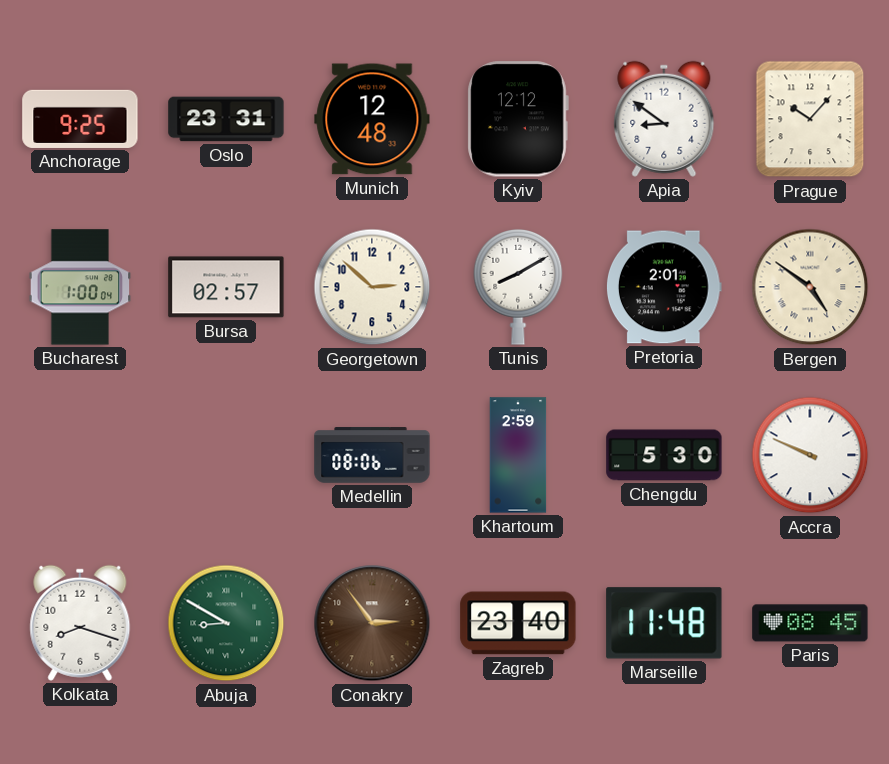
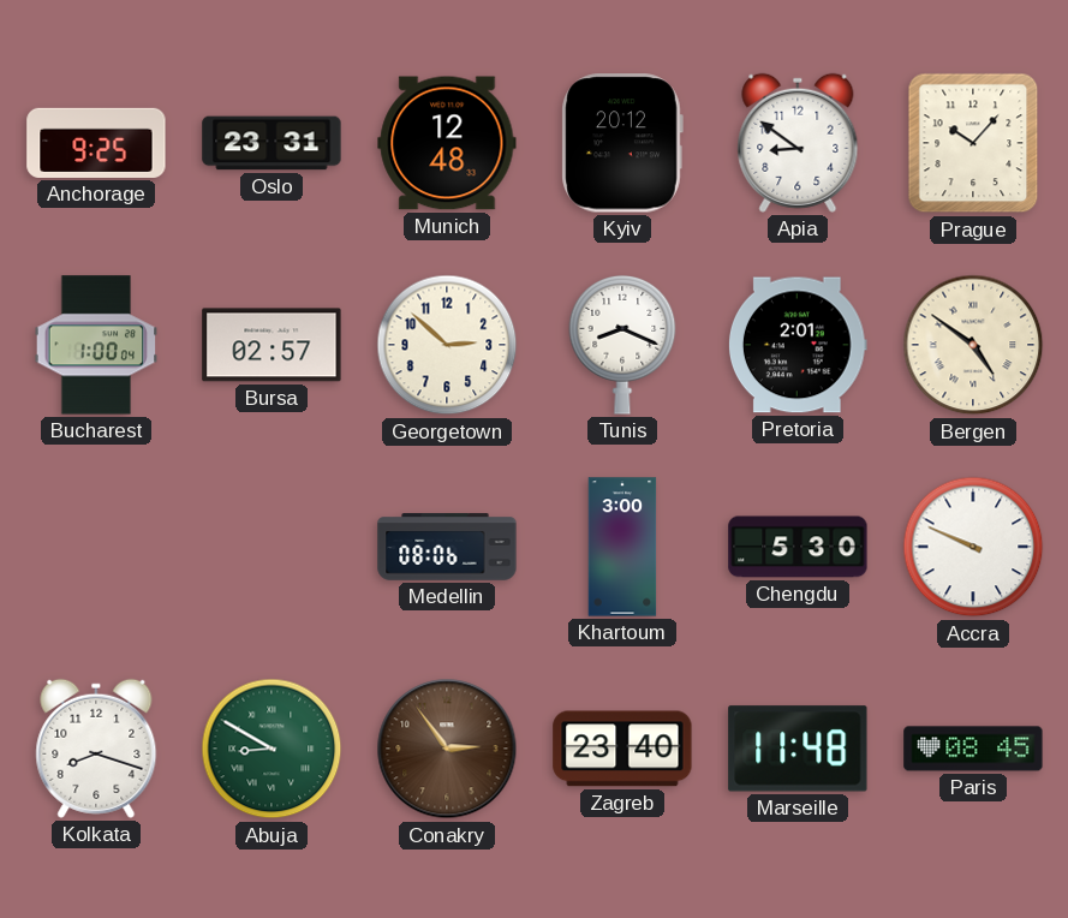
Kyiv: 12:12 -> 20:12
Tunis: 8:10 -> 8:19
Khartoum: 2:59 -> 3:00
